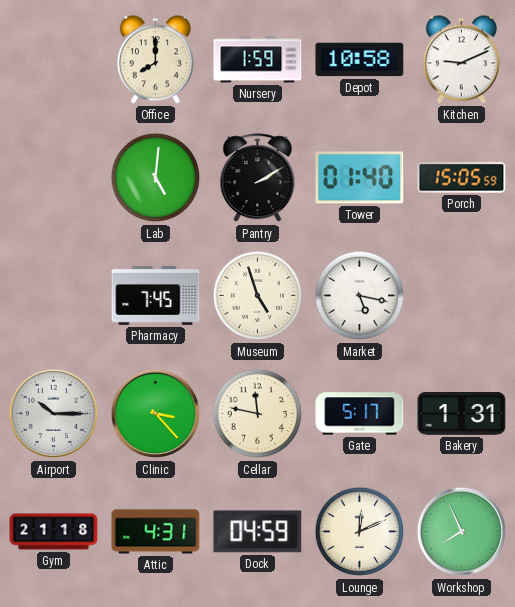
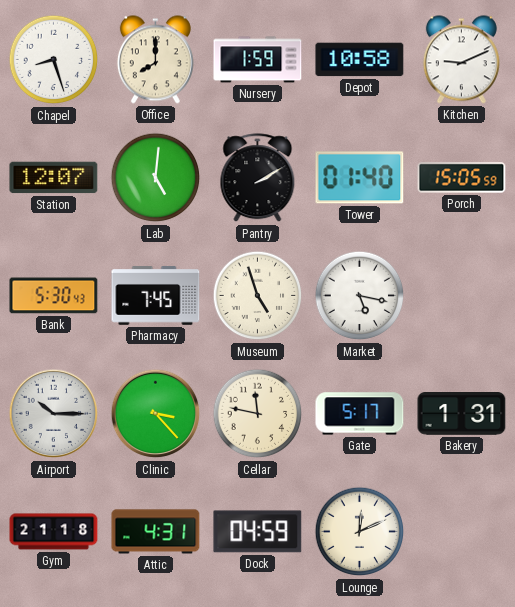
Chapel: none -> 8:27
Station: none -> 12:07
Bank: none -> 5:30
Workshop: 7:56 -> none
